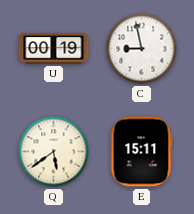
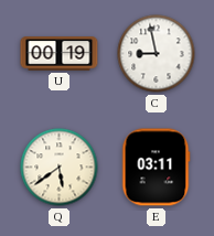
E: 15:11 -> 03:11
